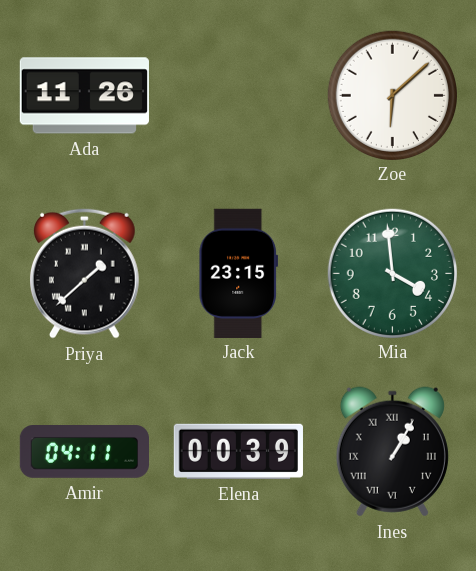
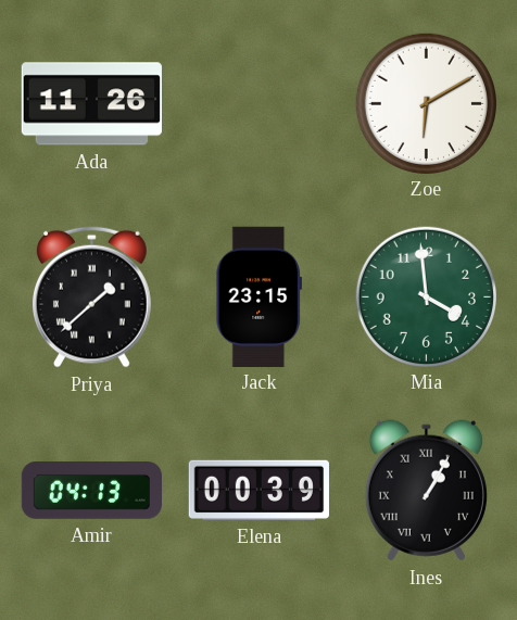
Zoe: 6:08 -> 6:10
Amir: 04:11 -> 04:13
